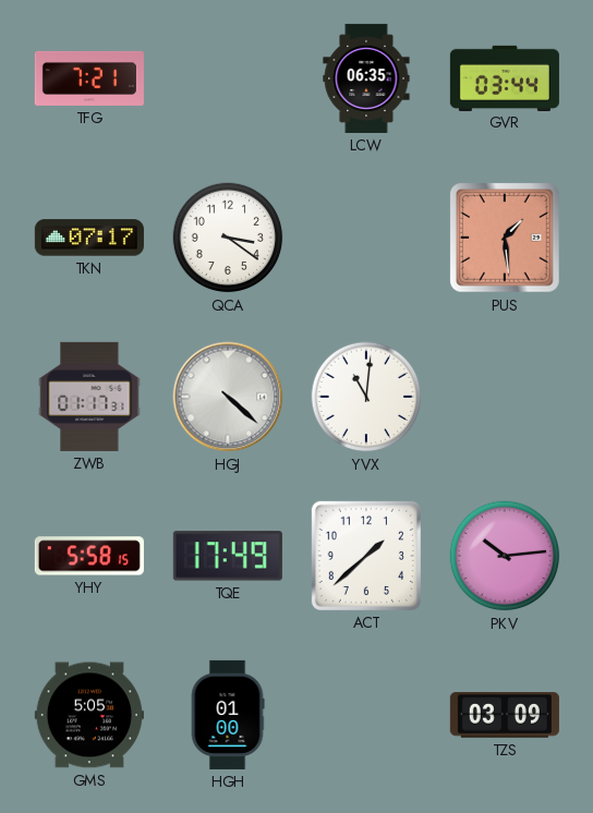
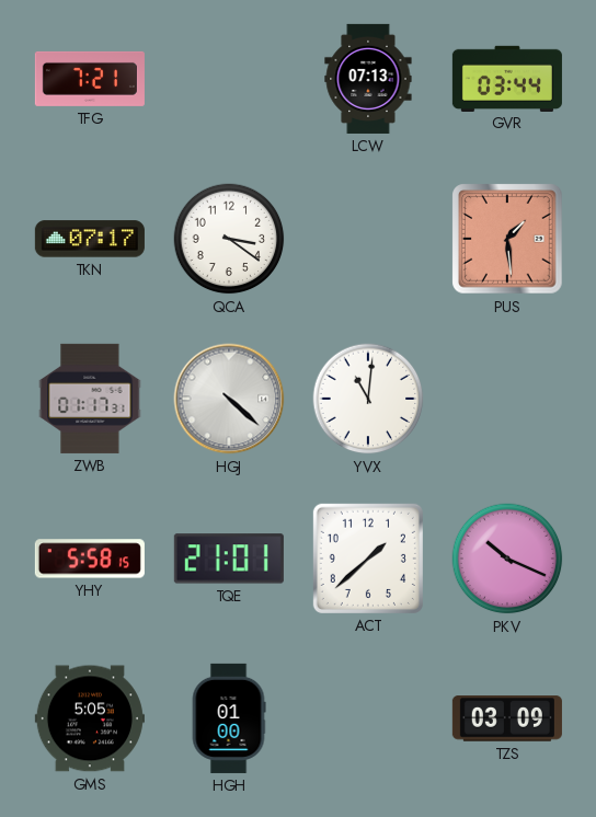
LCW: 06:35 -> 07:13
TQE: 17:49 -> 21:01
PKV: 10:14 -> 10:19
